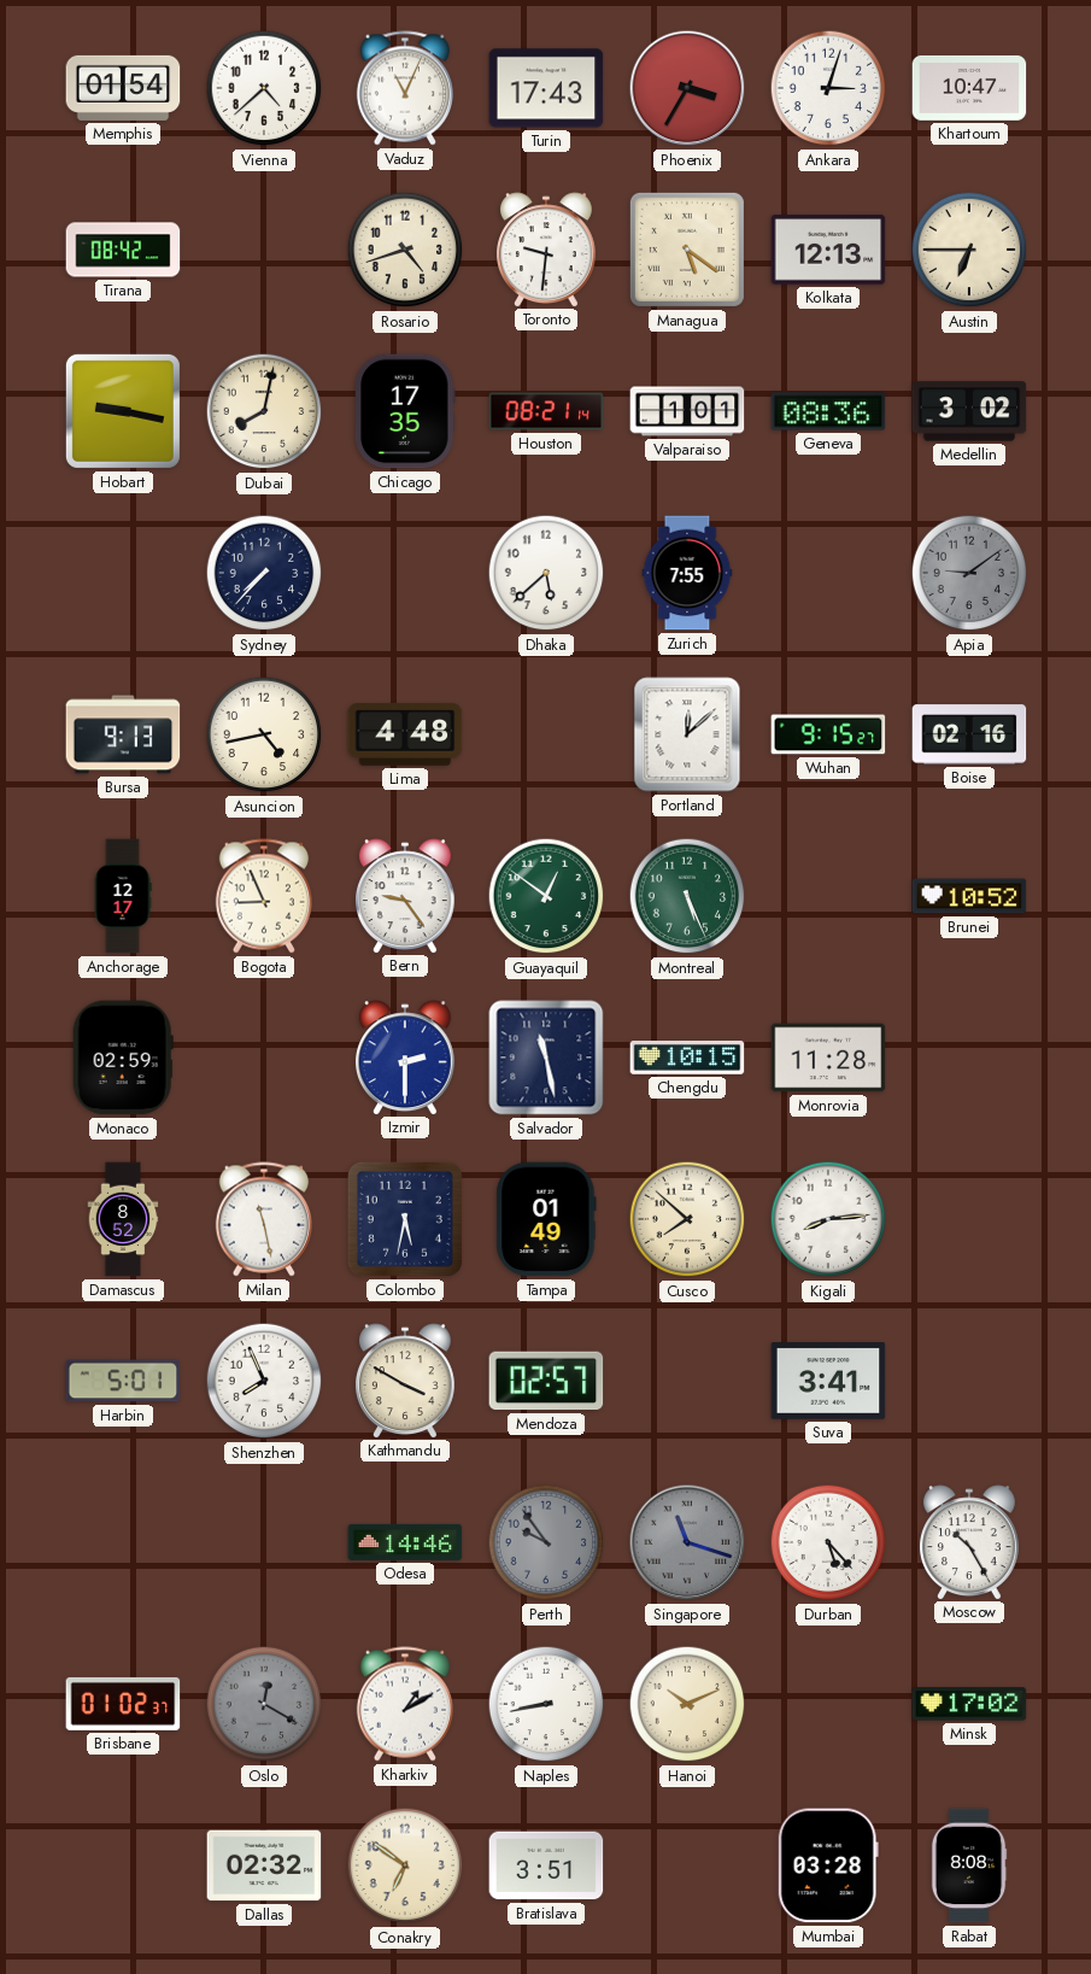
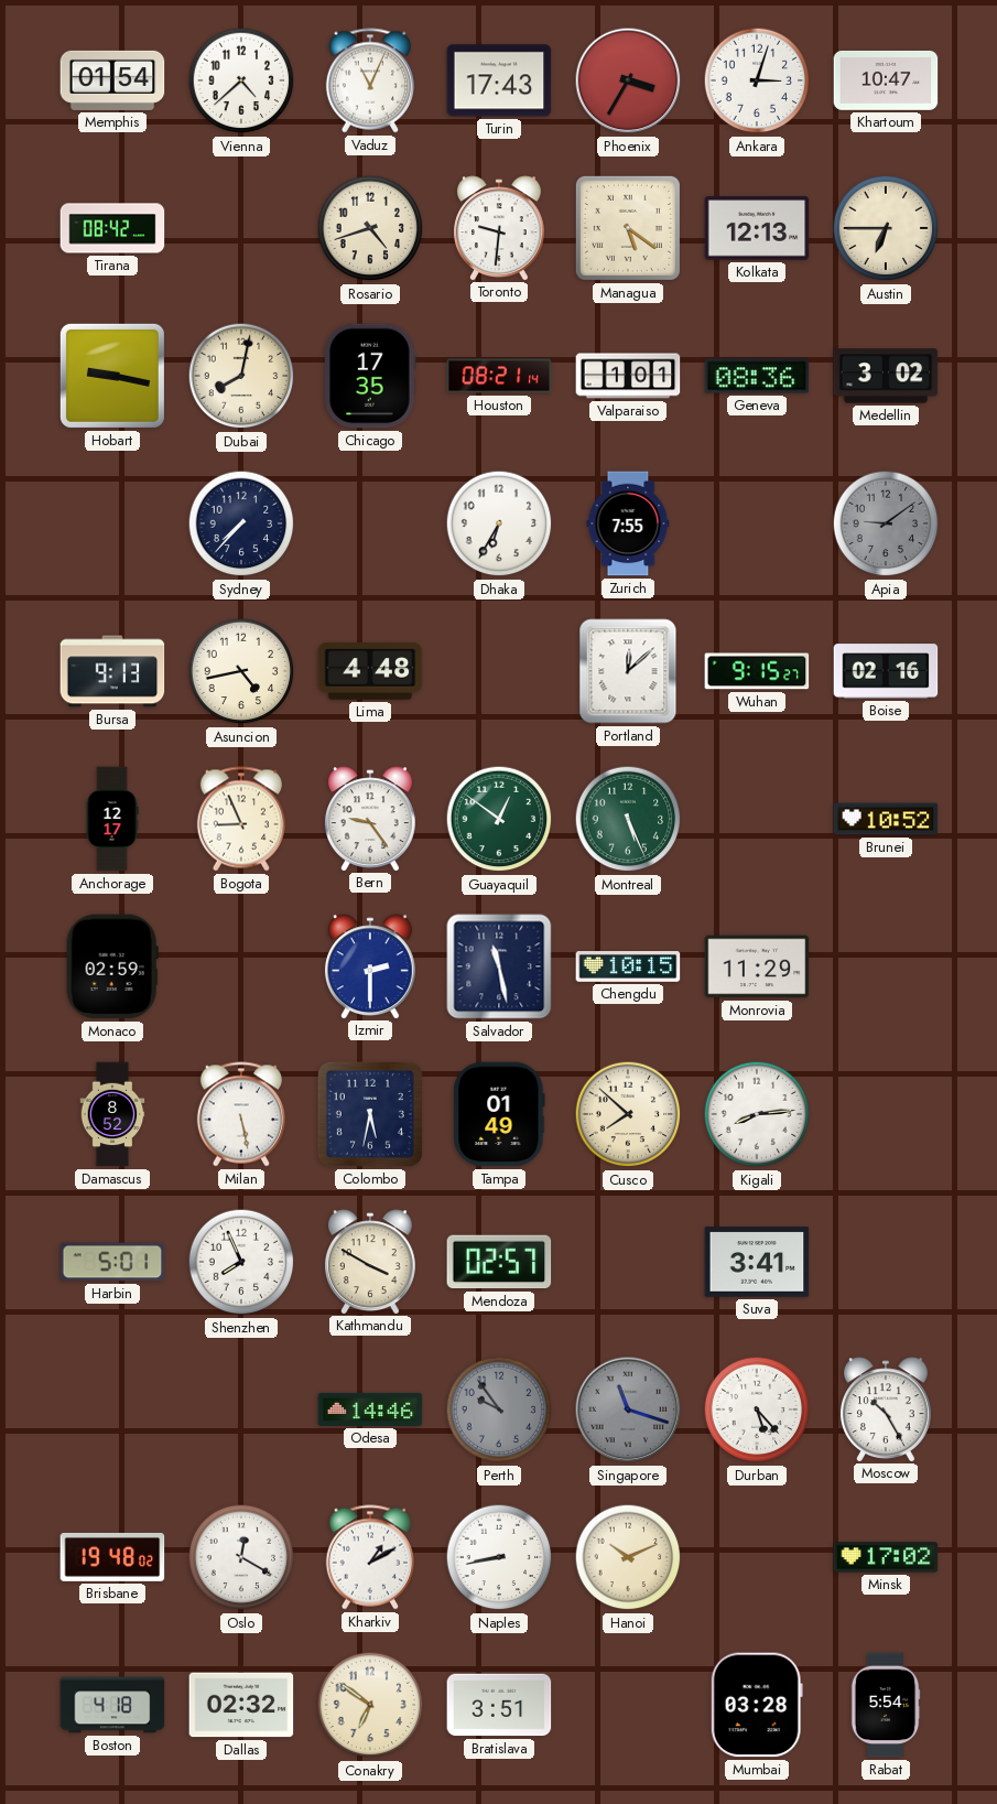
Dhaka: 5:38 -> 6:35
Monrovia: 11:28 -> 11:29
Milan: 11:28 -> 5:28
Brisbane: 01:02 -> 19:48
Oslo dial: grey -> white
Boston: none -> 4:18
Rabat: 8:08 -> 5:54
